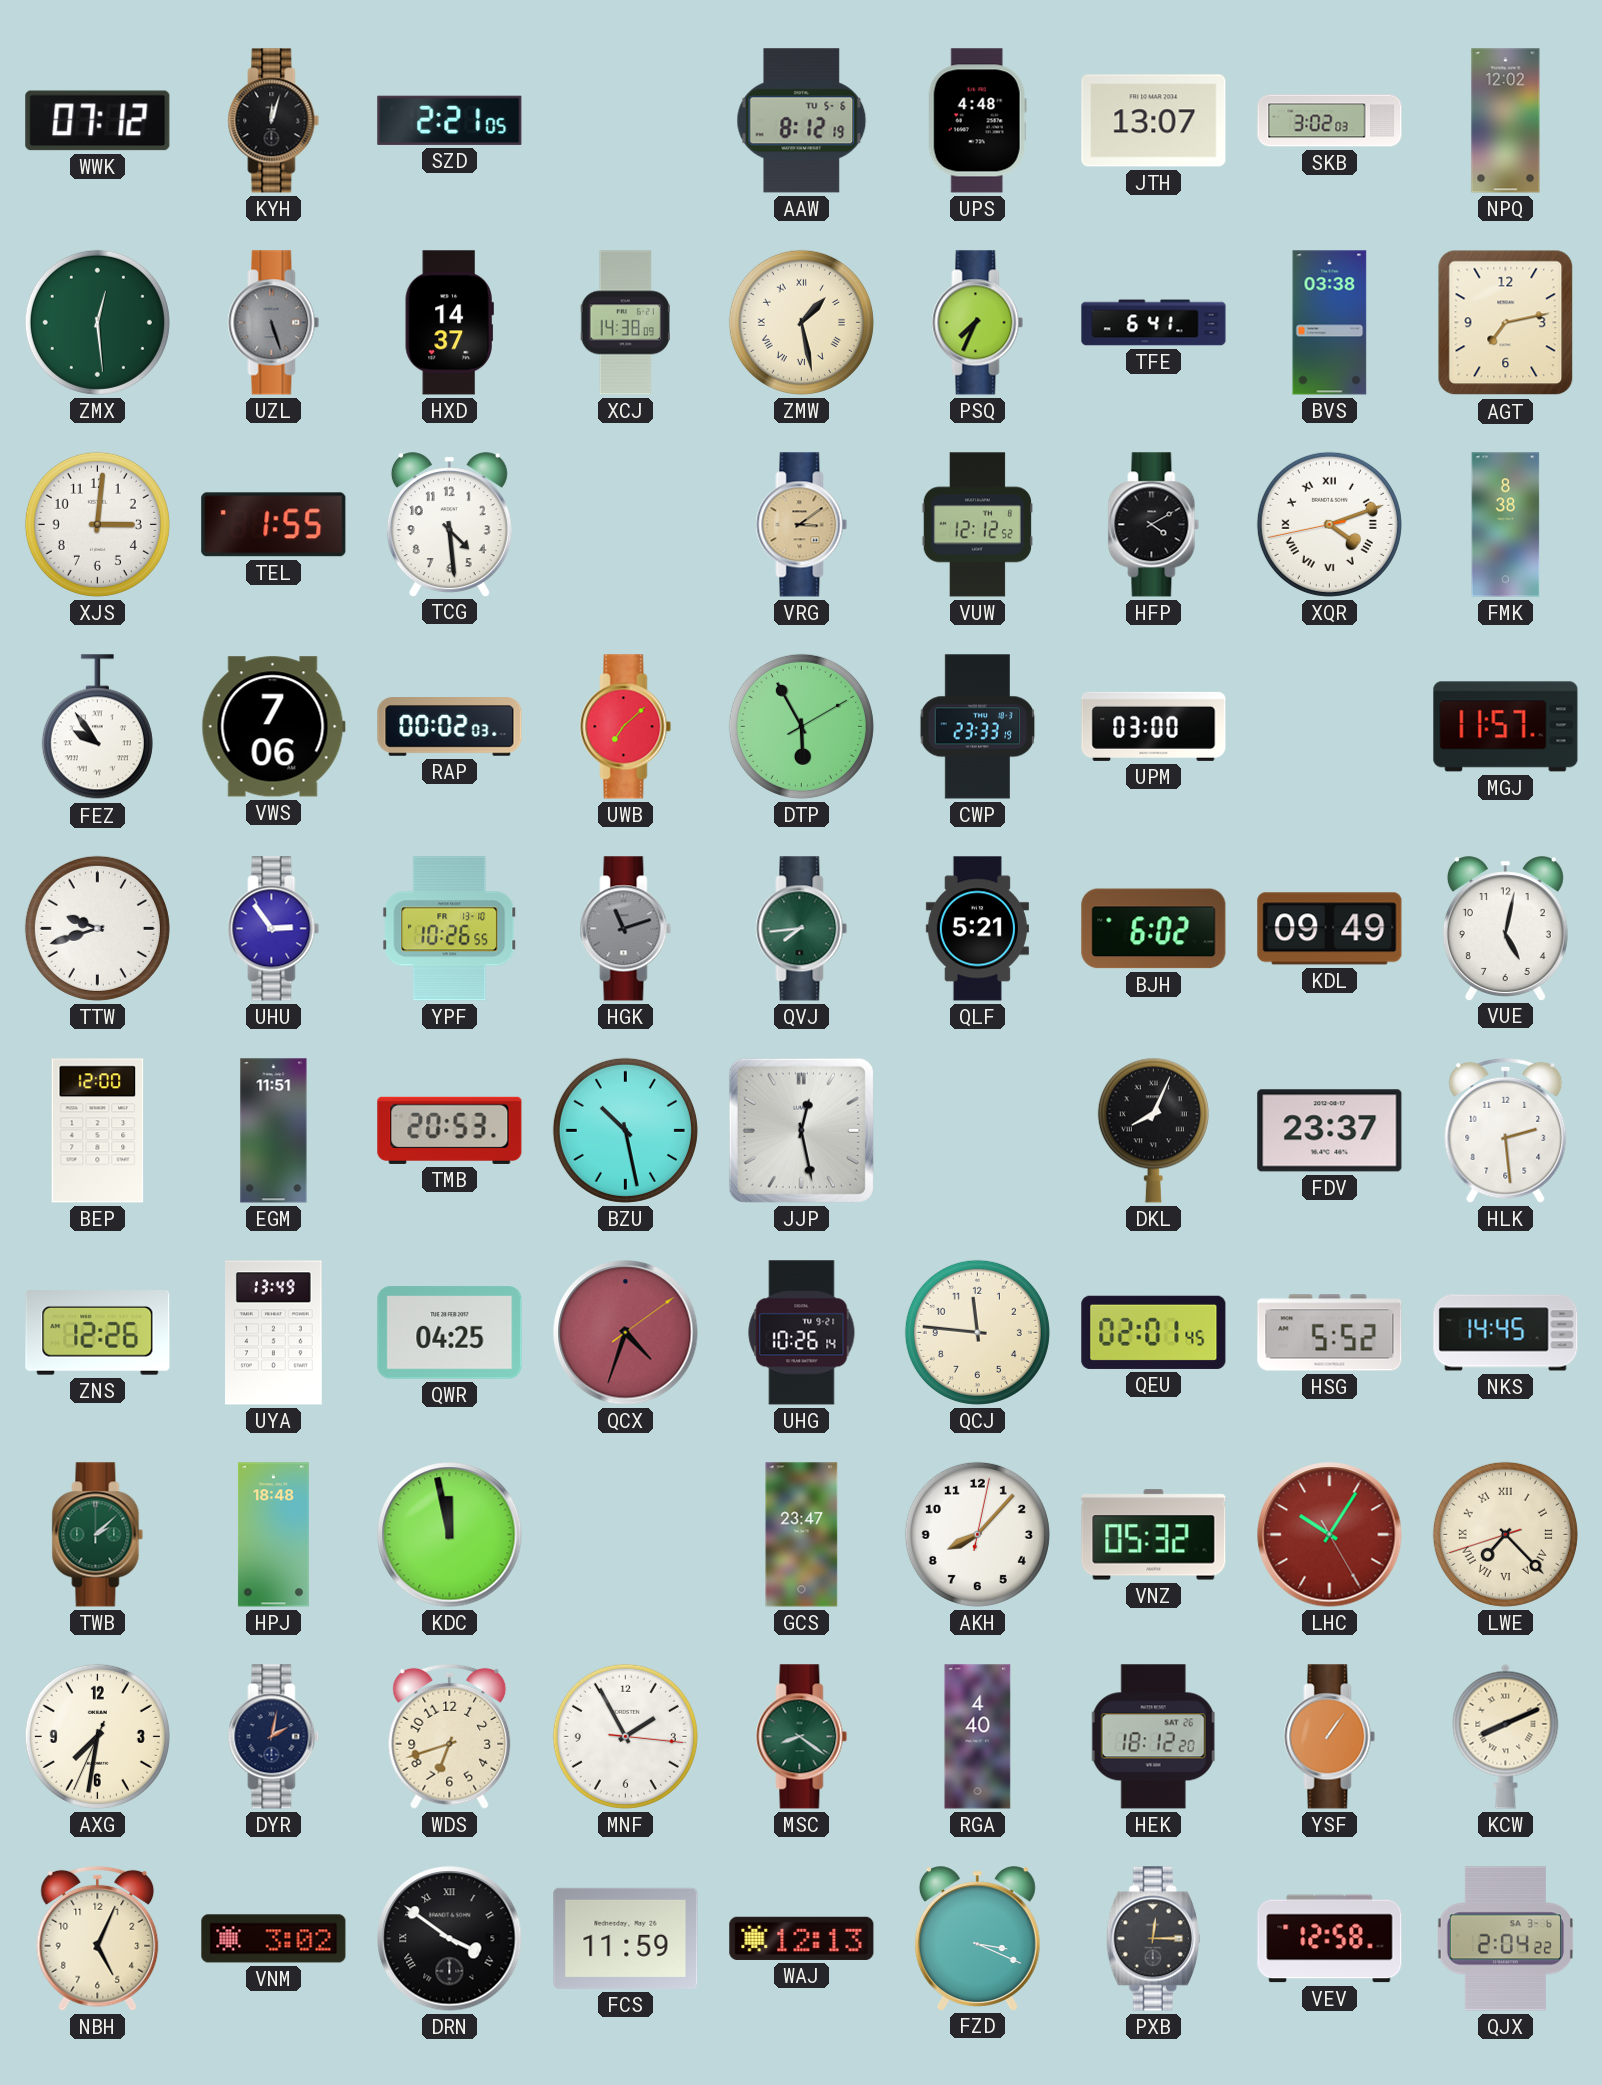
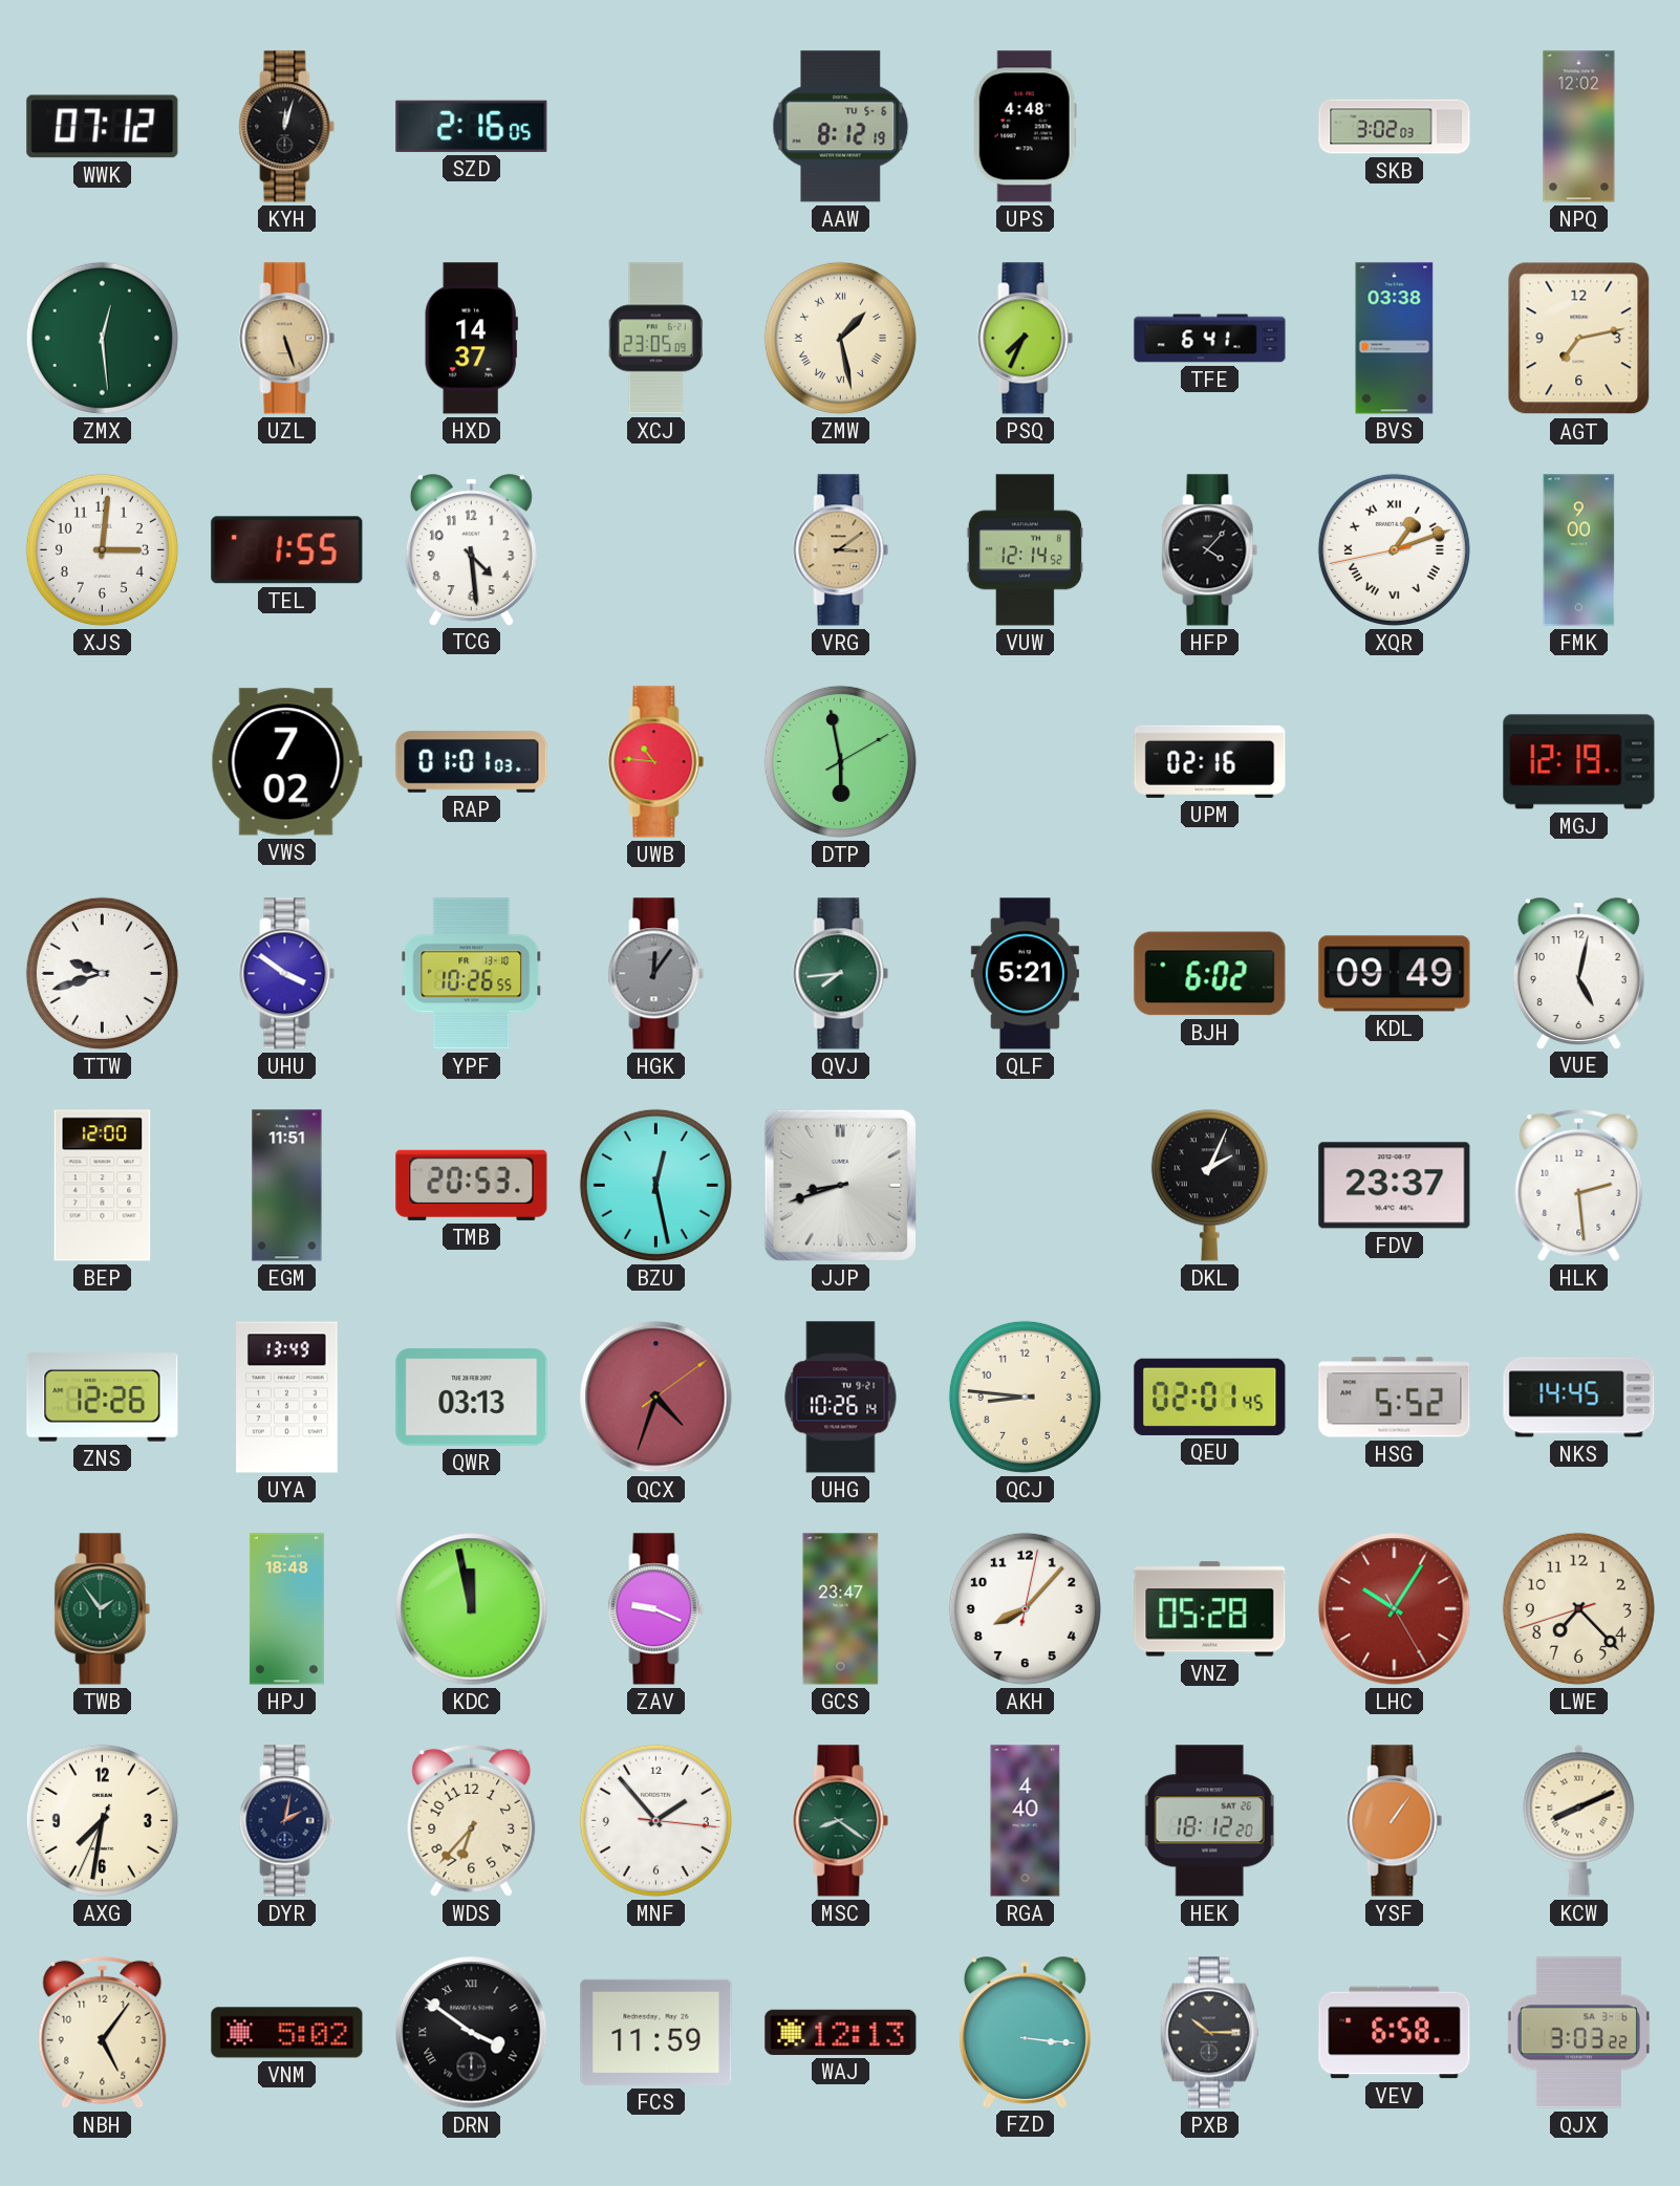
SZD: 2:21 -> 2:16
JTH: 13:07 -> none
UZL dial: grey -> champagne
XCJ: 14:38 -> 23:05
VUW: 12:12 -> 12:14
HFP: 4:10 -> 4:07
XQR: 4:11 -> 1:11
FMK: 8:38 -> 9:00
FEZ: 9:54 -> none
VWS: 7:06 -> 7:02
RAP: 00:02 -> 01:01
UWB: 7:08 -> 10:46
DTP: 5:55 -> 5:58
CWP: 23:33 -> none
UPM: 03:00 -> 02:16
MGJ: 11:57 -> 12:19
UHU: 2:54 -> 3:51
HGK: 11:12 -> 12:06
BZU: 10:28 -> 12:28
JJP: 12:28 -> 8:42
DKL: 8:04 -> 2:04
QWR: 04:25 -> 03:13
QCJ: 11:46 -> 8:46
TWB: 2:08 -> 1:54
ZAV: none -> 9:19
VNZ: 05:32 -> 05:28
LWE numerals: Roman -> Arabic
WDS: 6:42 -> 6:37
MNF: 1:55 -> 1:53
NBH: 5:04 -> 5:06
VNM: 3:02 -> 5:02
FZD: 3:19 -> 3:16
PXB: 12:15 -> 10:15
VEV: 12:58 -> 6:58
QJX: 2:04 -> 3:03
